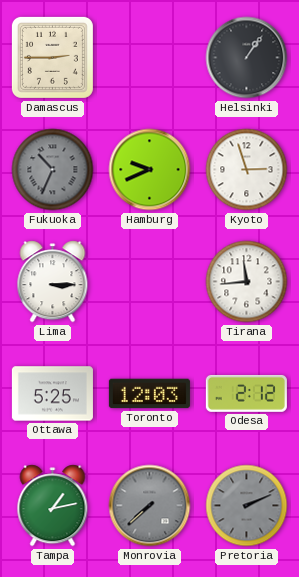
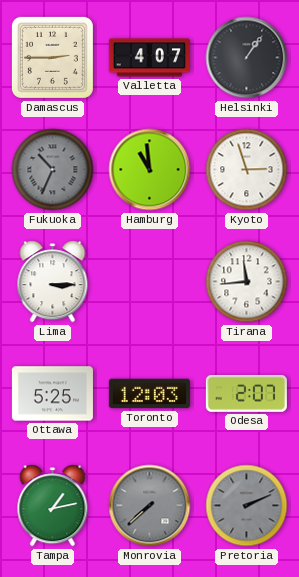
Valletta: none -> 4:07
Hamburg: 9:41 -> 10:59
Odesa: 2:12 -> 2:07
